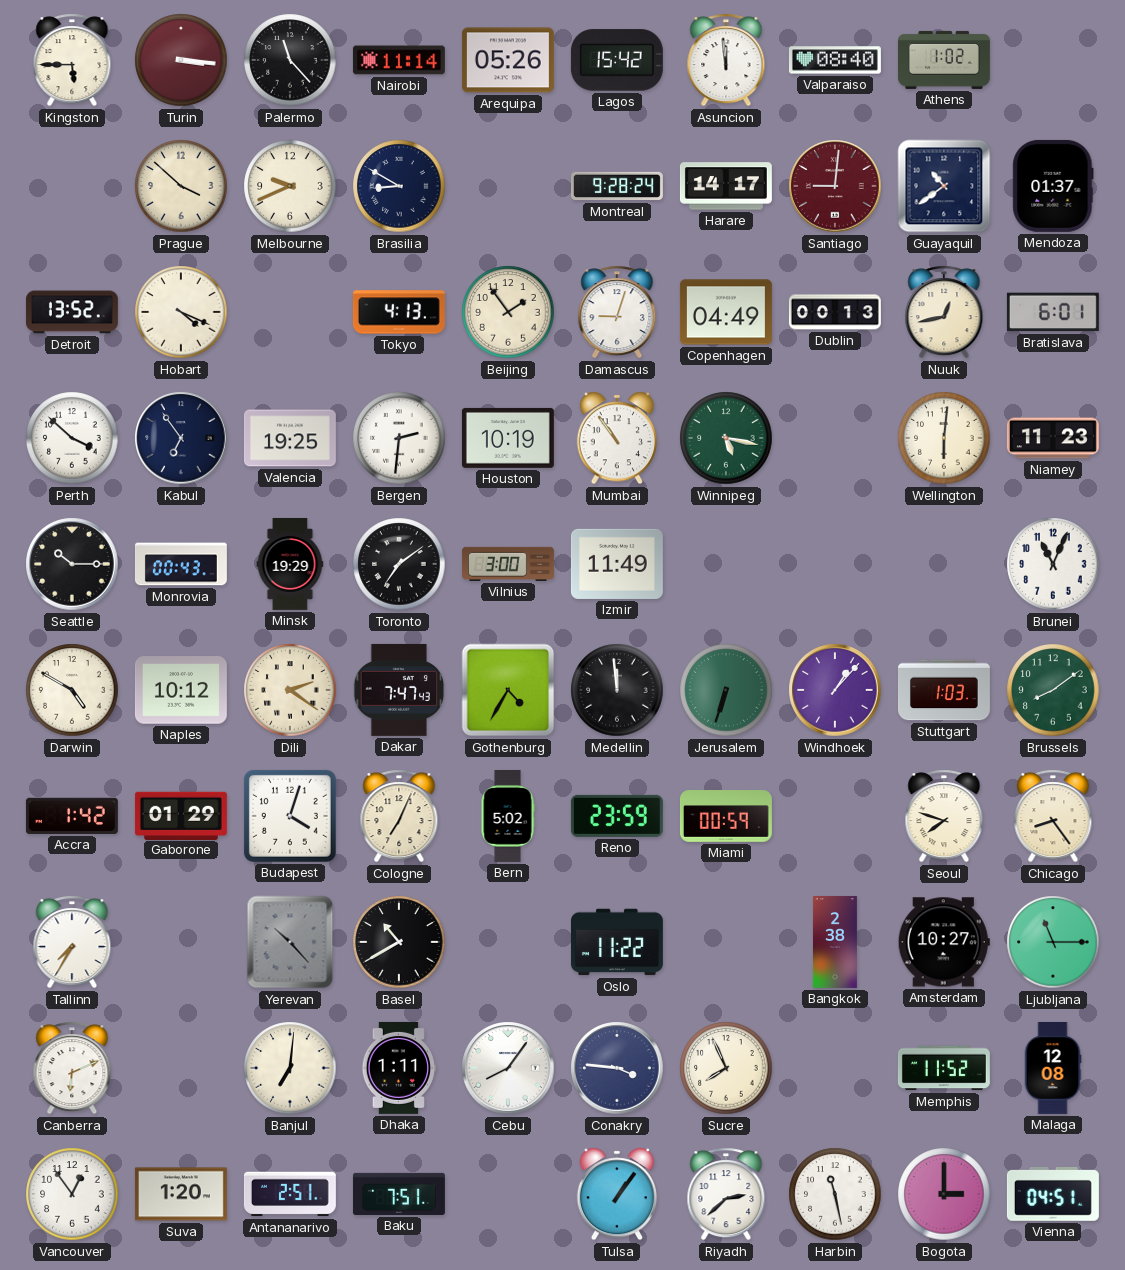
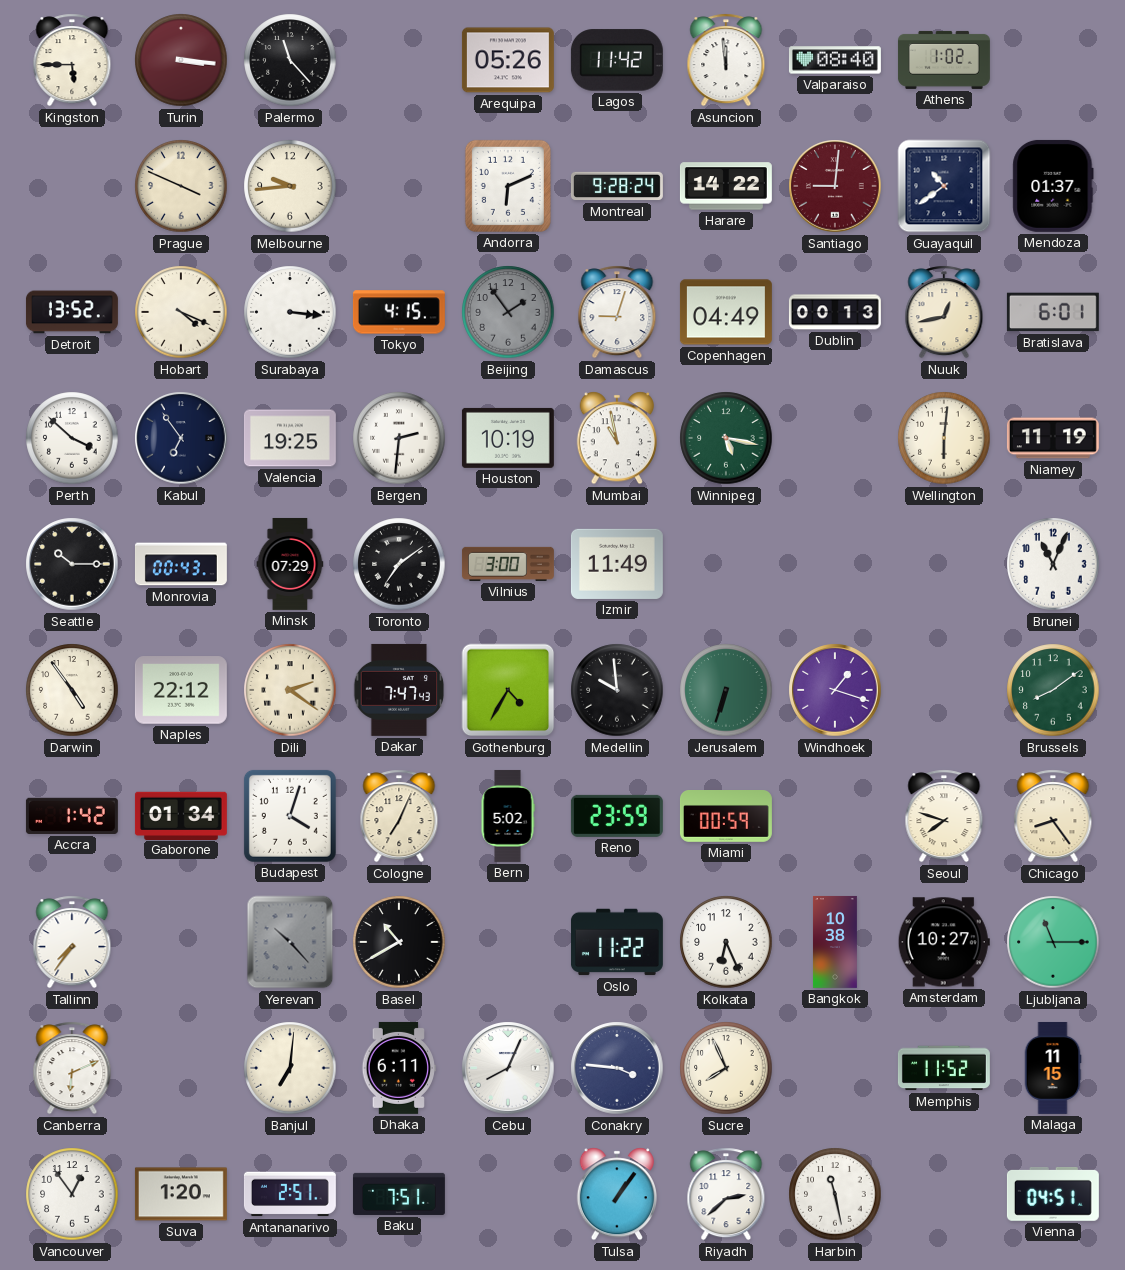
Nairobi: 11:14 -> none
Lagos: 15:42 -> 11:42
Prague: 3:52 -> 3:49
Melbourne: 9:41 -> 9:44
Brasilia: 8:50 -> none
Andorra: none -> 6:11
Harare: 14:17 -> 14:22
Surabaya: none -> 3:16
Tokyo: 4:13 -> 4:15
Beijing dial: cream -> grey
Mumbai: 10:54 -> 10:58
Niamey: 11:23 -> 11:19
Minsk: 19:29 -> 07:29
Darwin: 4:50 -> 4:54
Naples: 10:12 -> 22:12
Medellin: 11:59 -> 9:59
Windhoek: 1:07 -> 1:18
Stuttgart: 1:03 -> none
Gaborone: 01:29 -> 01:34
Tallinn: 7:35 -> 7:36
Kolkata: none -> 6:26
Bangkok: 2:38 -> 10:38
Dhaka: 1:11 -> 6:11
Cebu: 8:06 -> 8:04
Malaga: 12:08 -> 11:15
Bogota: 3:00 -> none
